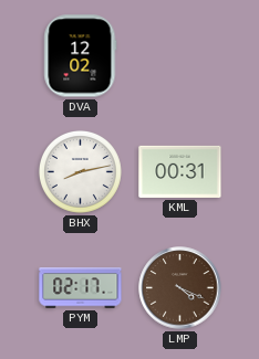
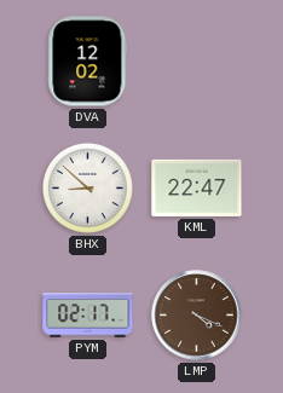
BHX: 8:13 -> 8:52
KML: 00:31 -> 22:47
